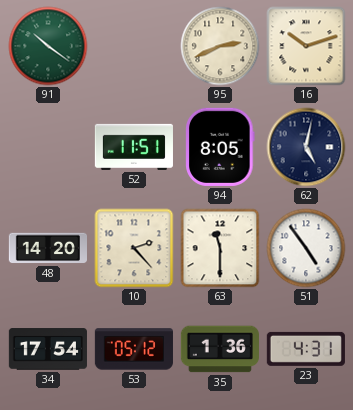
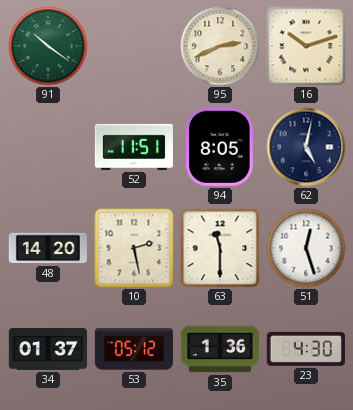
10: 2:23 -> 2:28
51: 4:54 -> 12:27
34: 17:54 -> 01:37
23: 4:31 -> 4:30
